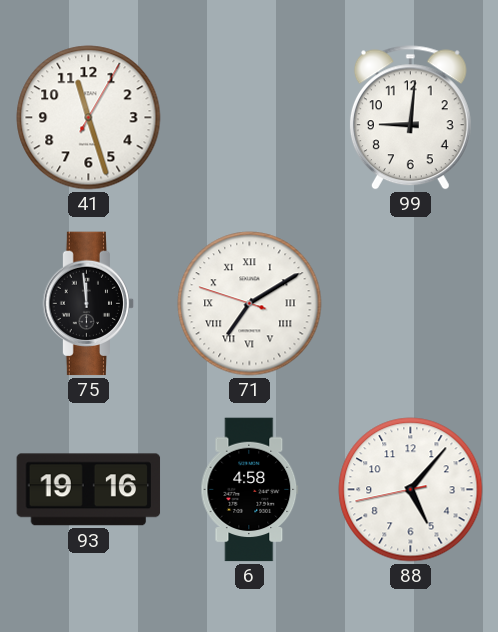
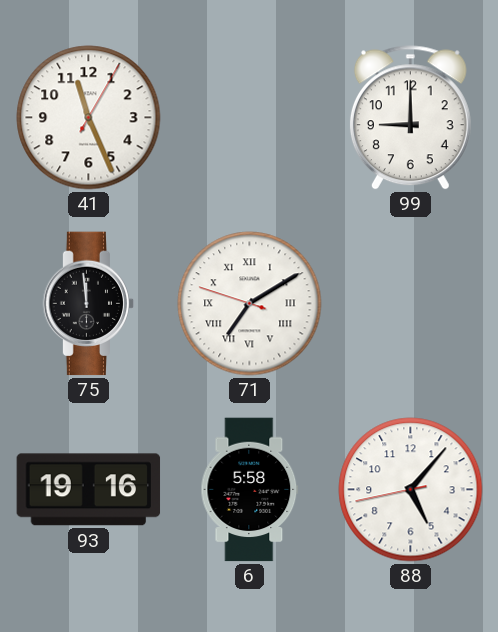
41: 11:27 -> 11:26
99: 9:01 -> 9:00
6: 4:58 -> 5:58
